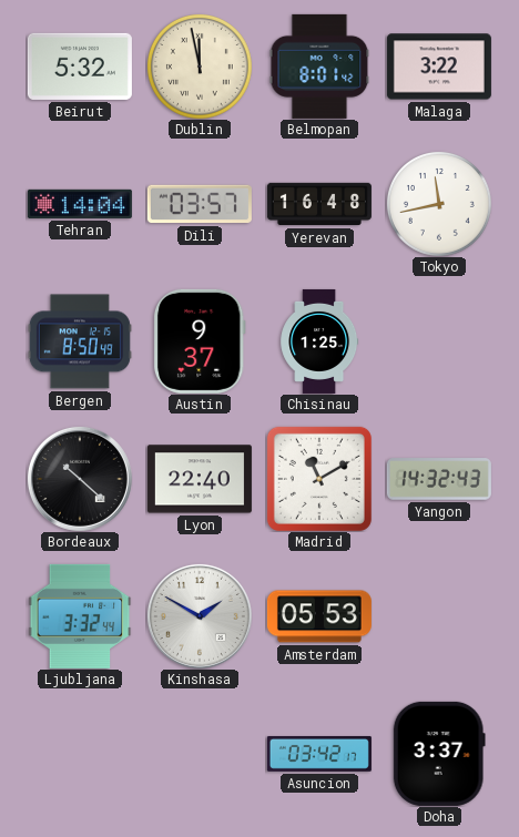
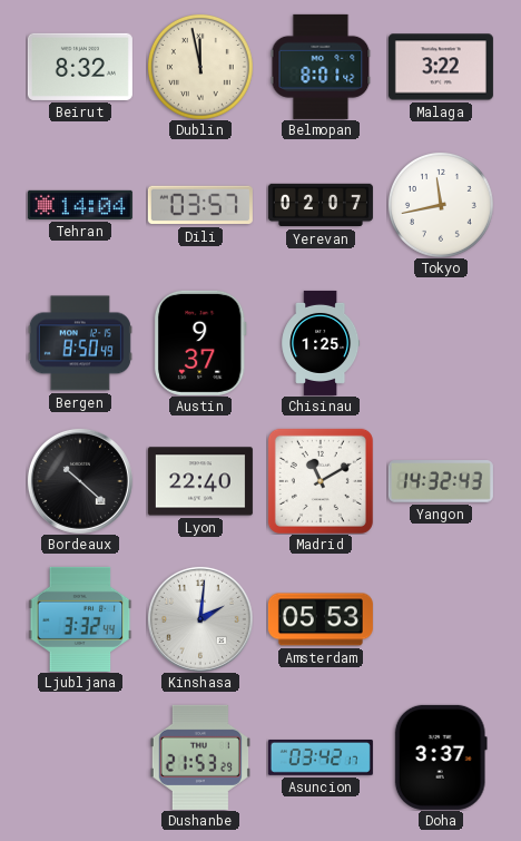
Beirut: 5:32 -> 8:32
Yerevan: 16:48 -> 02:07
Kinshasa: 1:50 -> 2:01
Dushanbe: none -> 21:53
